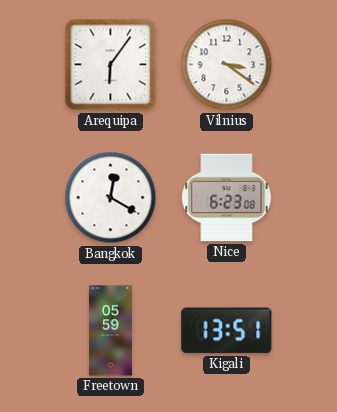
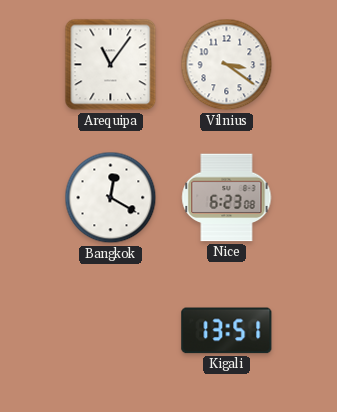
Arequipa: 6:06 -> 11:06
Freetown: 05:59 -> none
